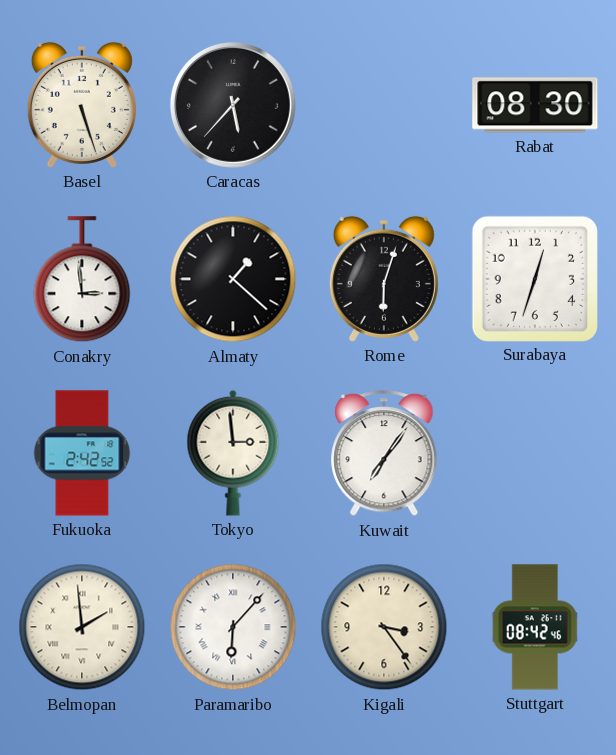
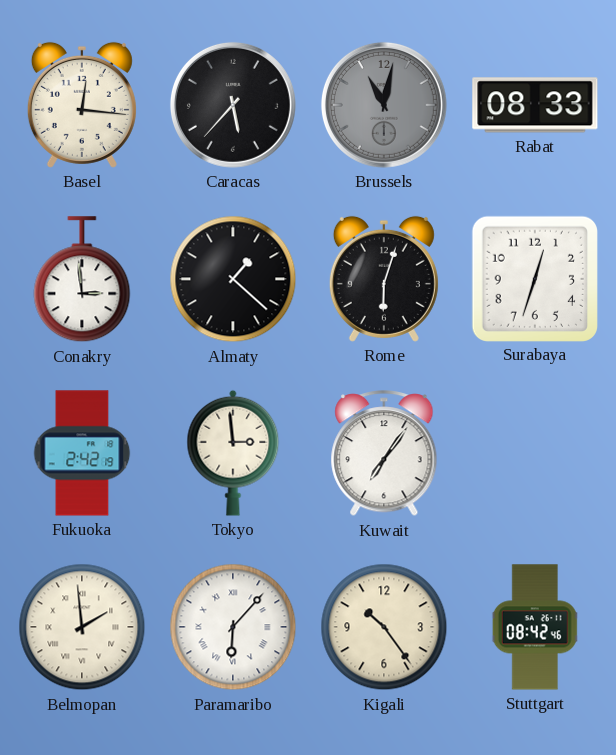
Basel: 5:27 -> 12:16
Brussels: none -> 11:02
Rabat: 08:30 -> 08:33
Fukuoka: 2:42:52 -> 2:42:19
Kigali: 3:24 -> 10:24
